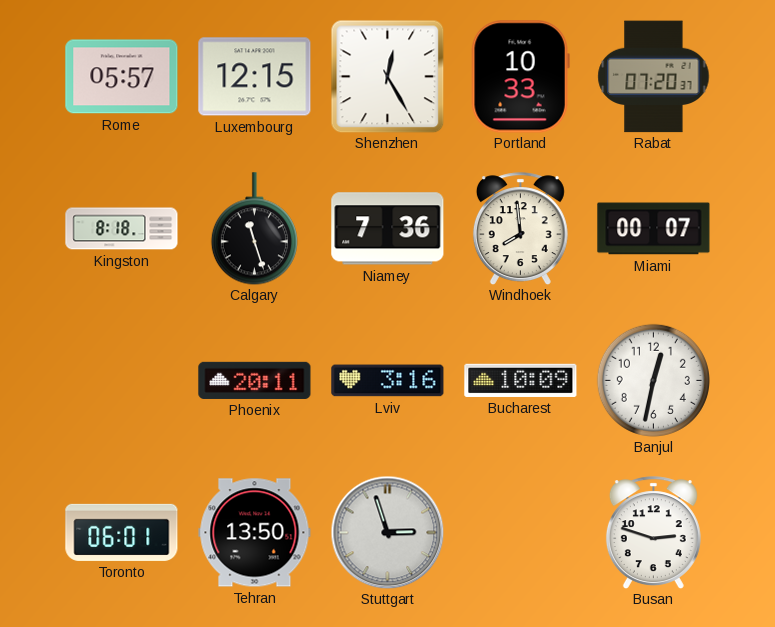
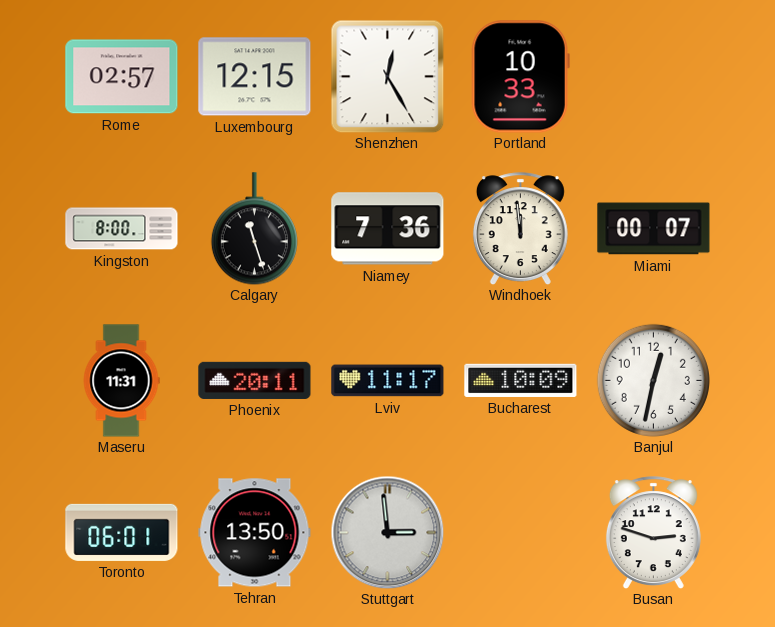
Rome: 05:57 -> 02:57
Rabat: 07:20 -> none
Kingston: 8:18 -> 8:00
Windhoek: 7:59 -> 11:59
Maseru: none -> 11:31
Lviv: 3:16 -> 11:17
Stuttgart: 2:57 -> 2:59
